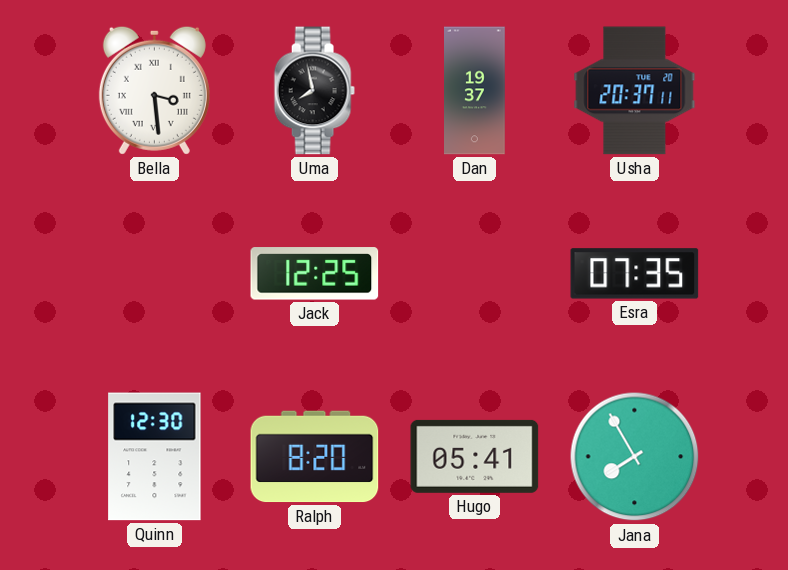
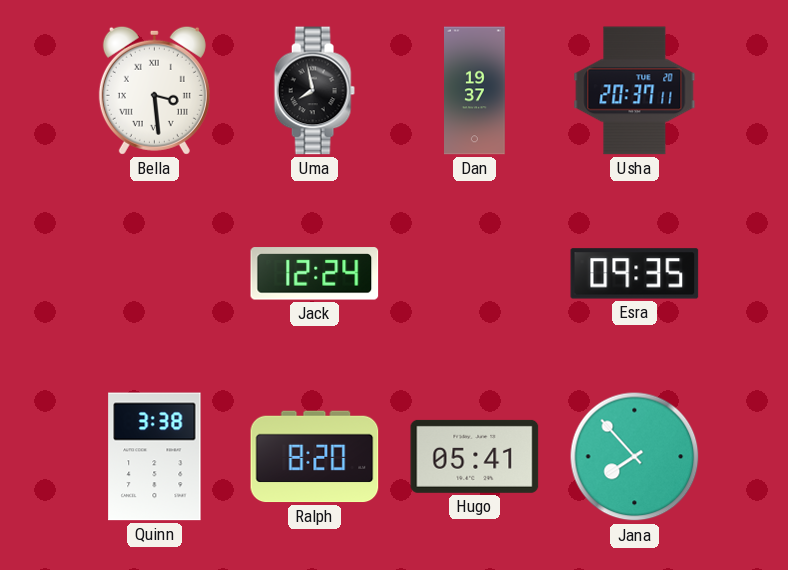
Jack: 12:25 -> 12:24
Esra: 07:35 -> 09:35
Quinn: 12:30 -> 3:38
Jana: 7:55 -> 7:53
